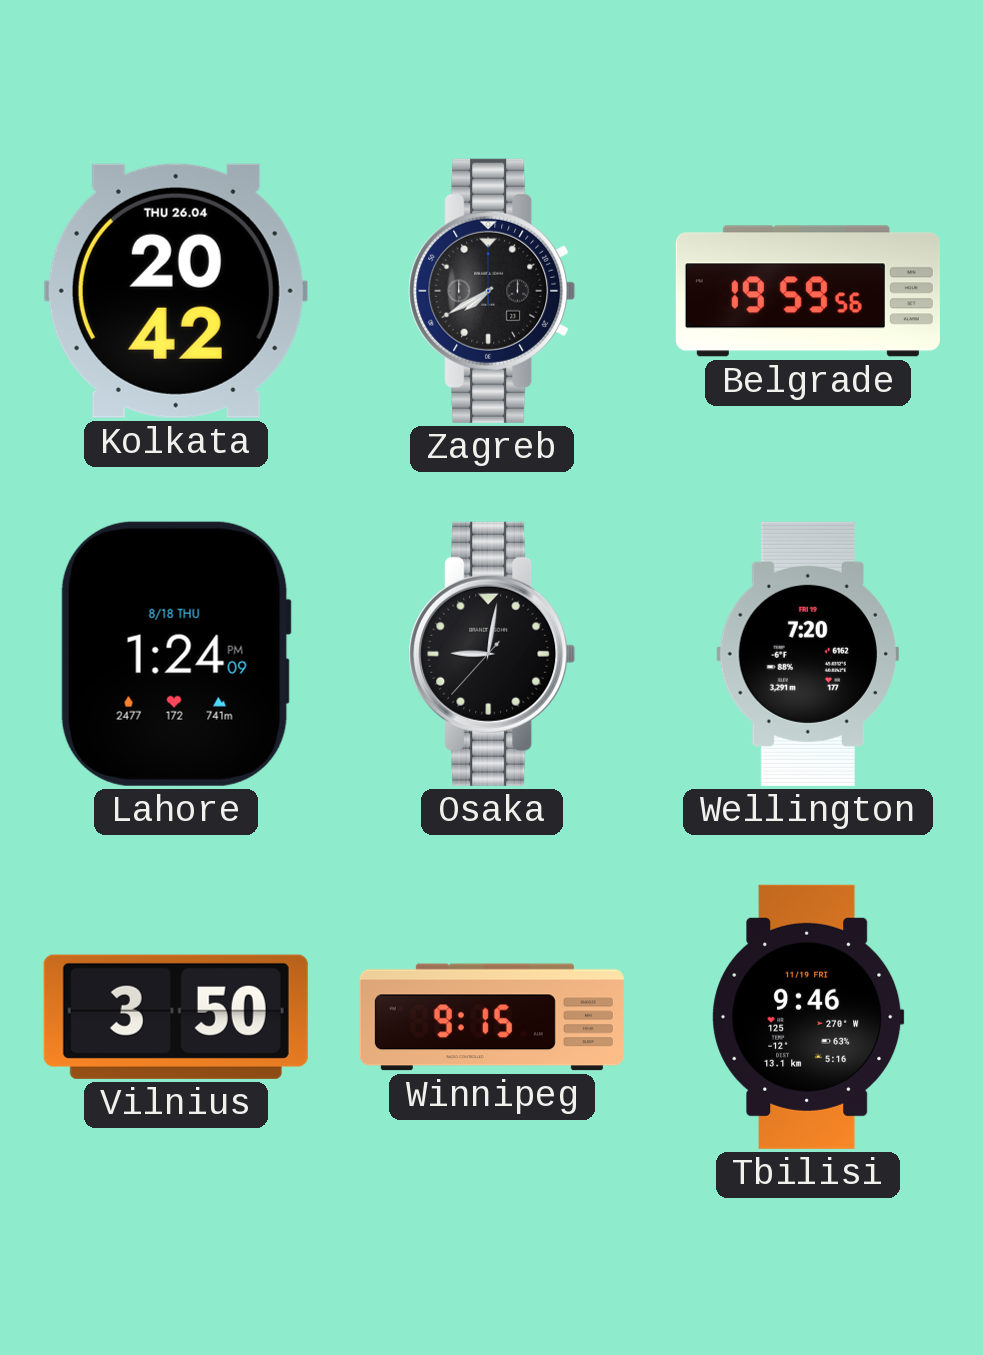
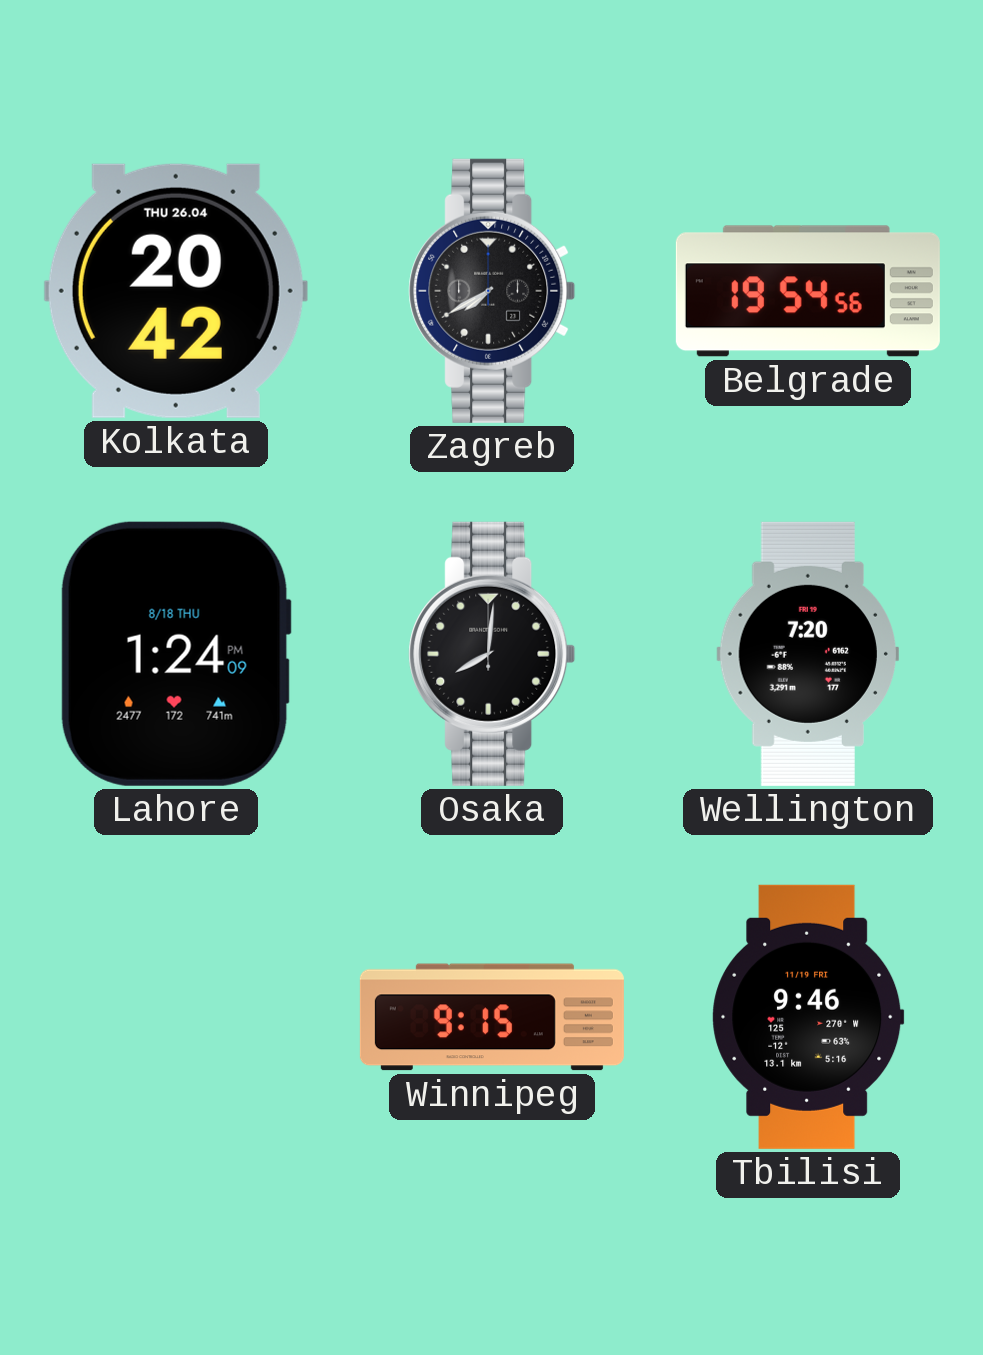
Belgrade: 19:59 -> 19:54
Osaka: 9:01 -> 8:01
Vilnius: 3:50 -> none
